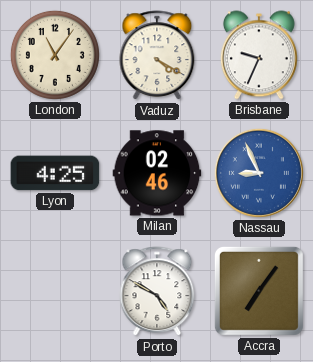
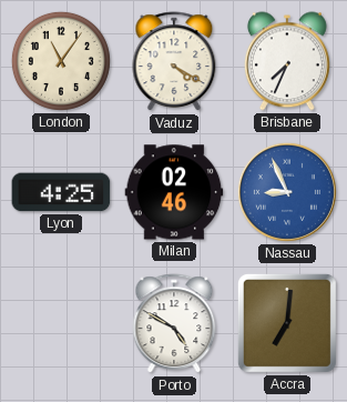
Brisbane: 9:34 -> 7:34
Accra: 7:06 -> 7:01
